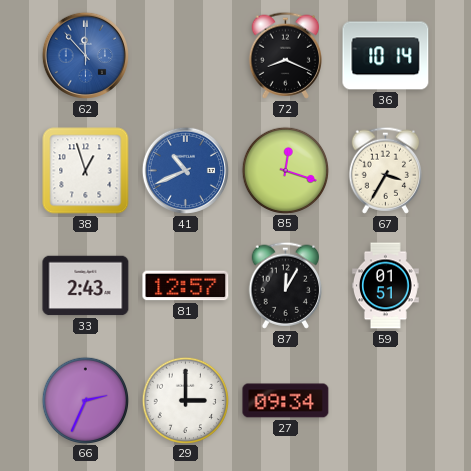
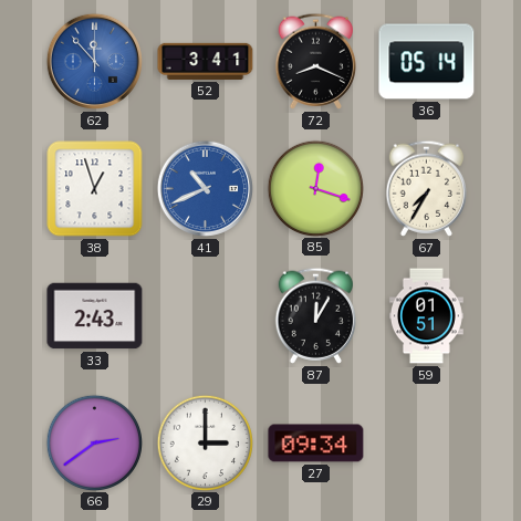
52: none -> 3:41
36: 10:14 -> 05:14
67: 3:35 -> 7:35
81: 12:57 -> none
66: 2:34 -> 2:39
